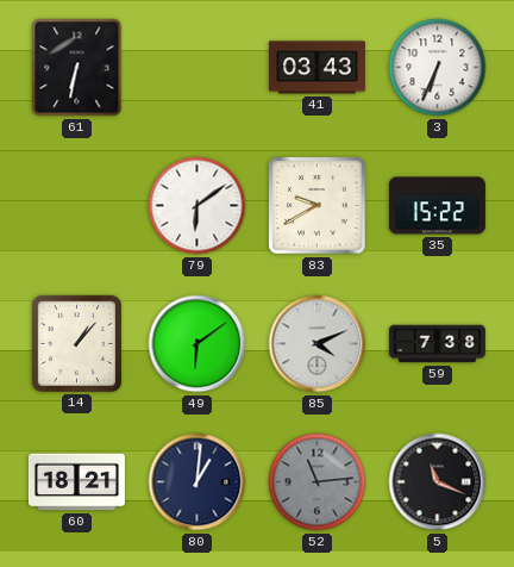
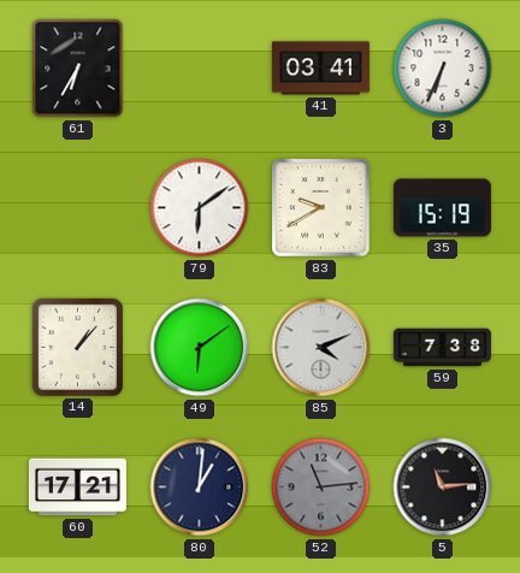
61: 6:32 -> 6:35
41: 03:43 -> 03:41
35: 15:22 -> 15:19
60: 18:21 -> 17:21
5: 11:19 -> 11:14
